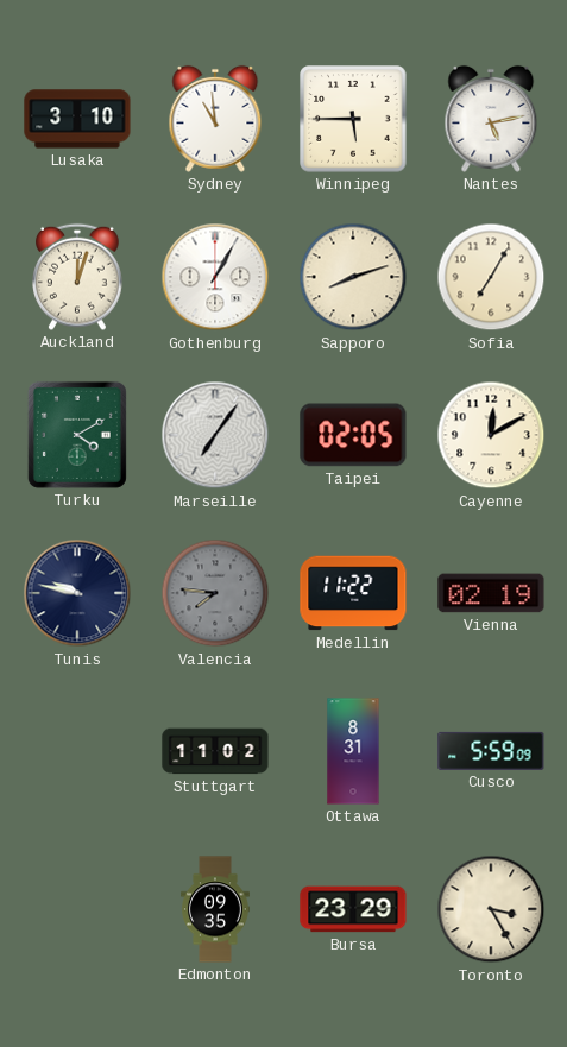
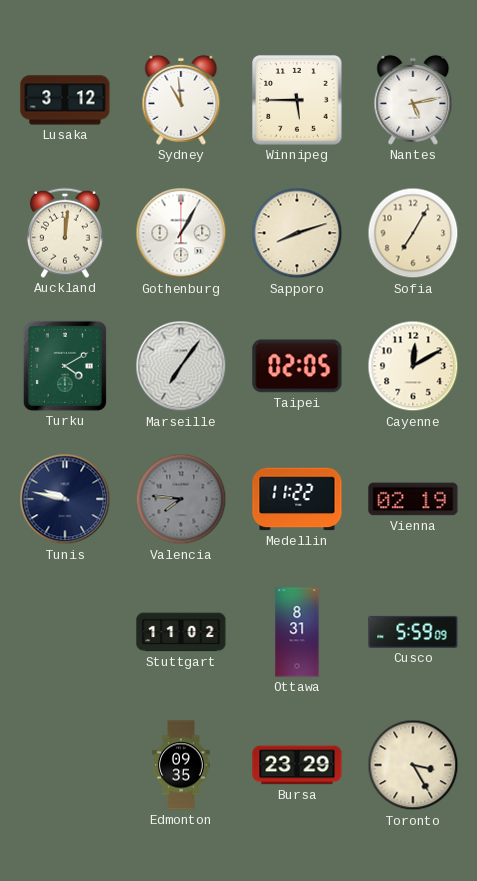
Lusaka: 3:10 -> 3:12
Auckland: 12:03 -> 12:01
